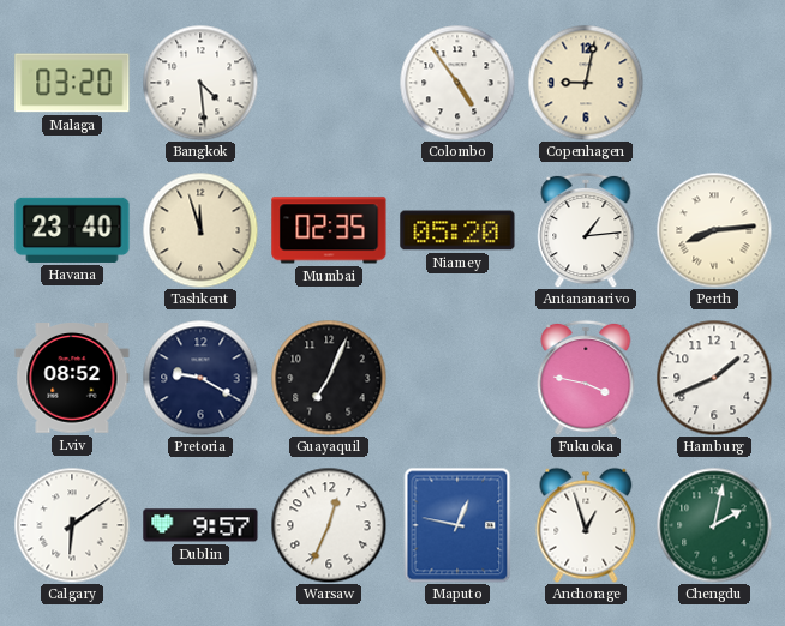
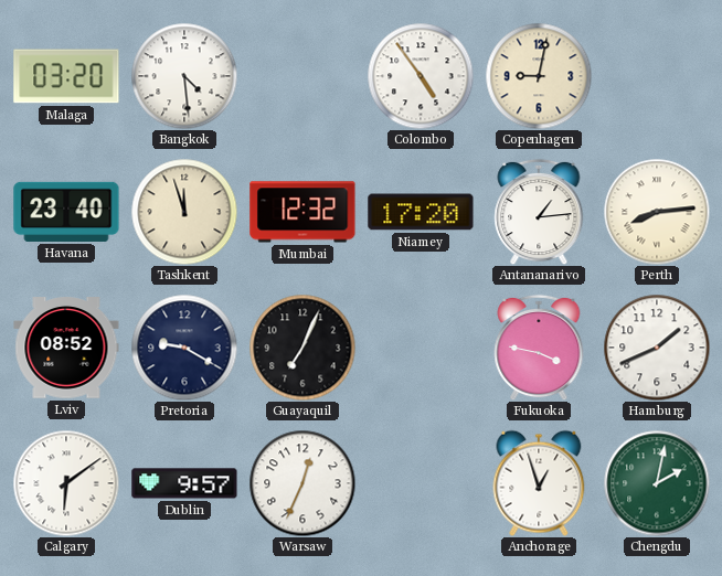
Mumbai: 02:35 -> 12:32
Niamey: 05:20 -> 17:20
Maputo: 12:47 -> none
